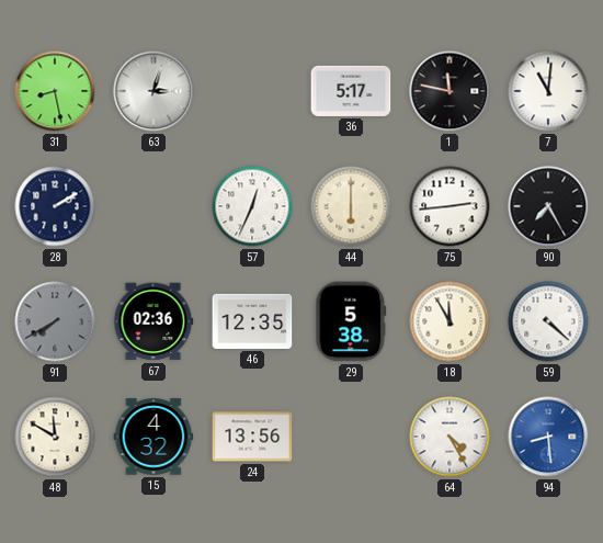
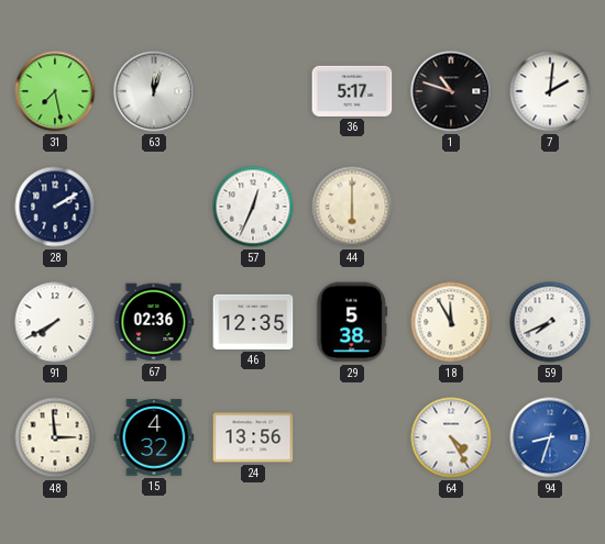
31: 8:28 -> 7:28
63: 3:03 -> 12:03
1: 11:47 -> 10:48
7: 11:01 -> 2:01
75: 2:44 -> none
90: 7:25 -> none
91 dial: grey -> white
59: 4:22 -> 7:41
48: 11:50 -> 2:59
94: 8:29 -> 8:33
